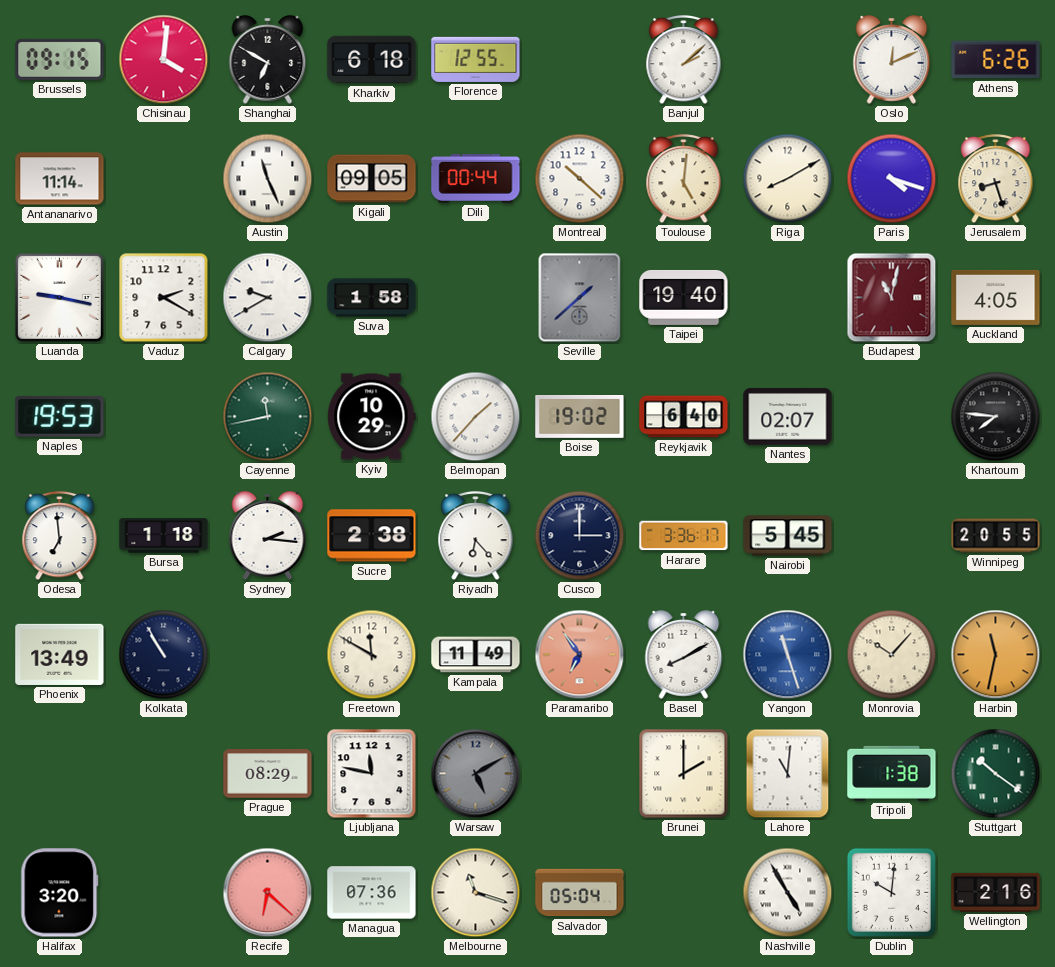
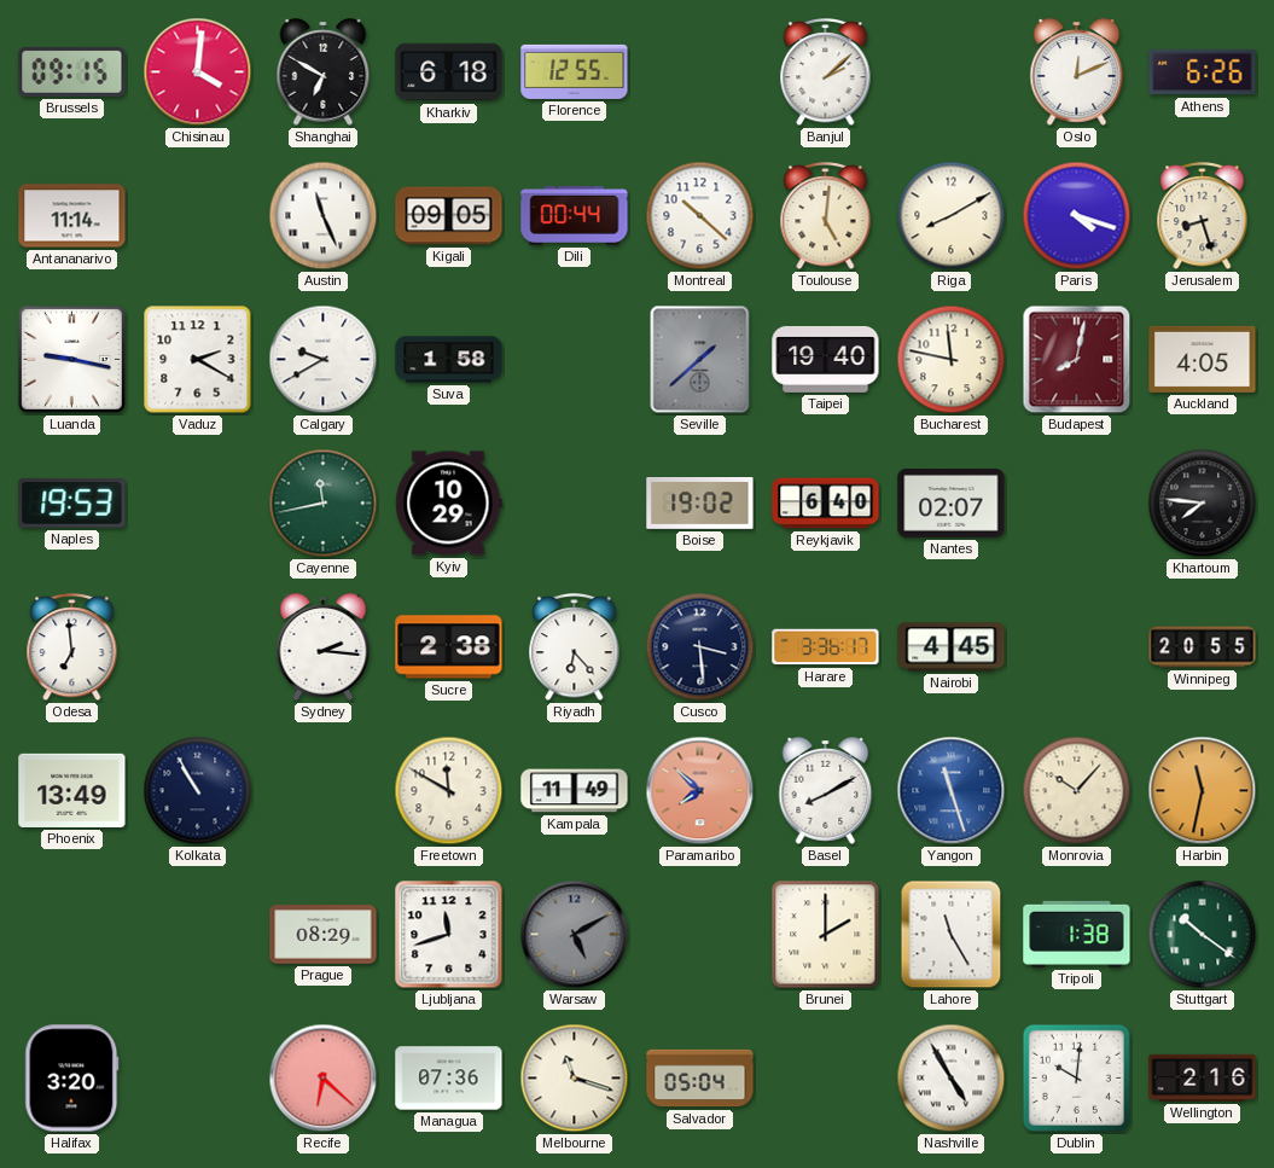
Bucharest: none -> 11:47
Budapest: 11:02 -> 8:02
Belmopan: 1:37 -> none
Bursa: 1:18 -> none
Cusco: 3:00 -> 3:29
Nairobi: 5:45 -> 4:45
Paramaribo: 6:54 -> 7:52
Ljubljana: 11:47 -> 11:42
Lahore: 11:01 -> 11:25
